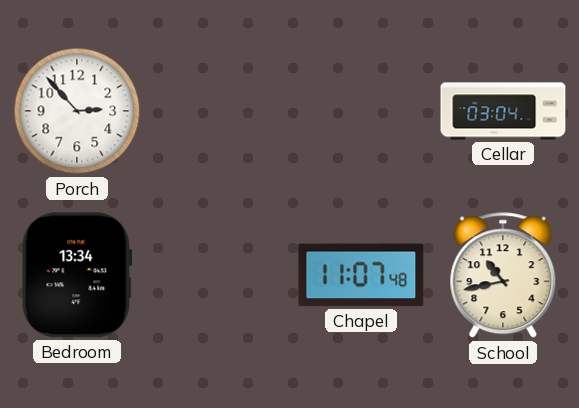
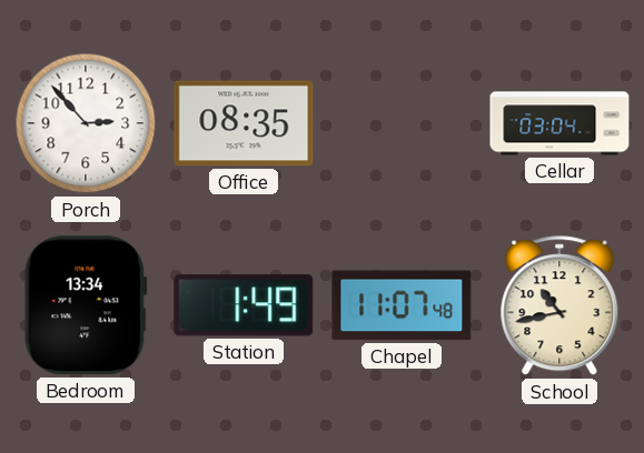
Office: none -> 08:35
Station: none -> 1:49
